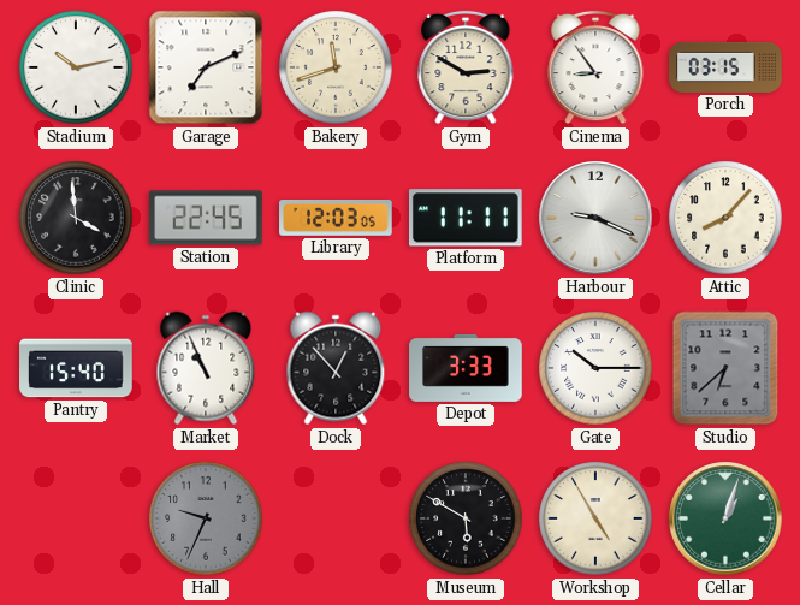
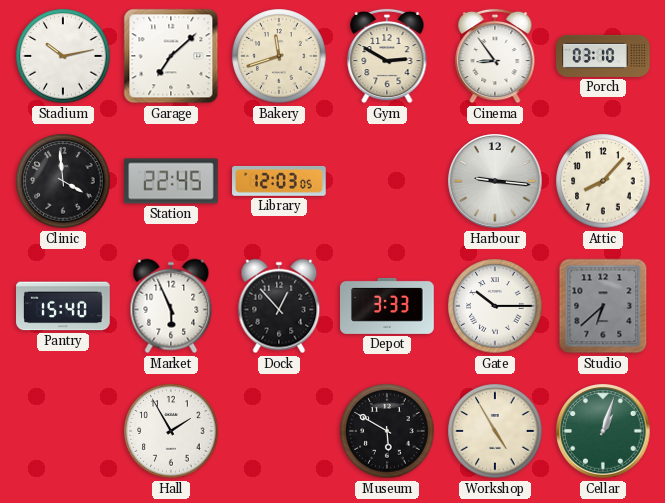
Garage: 7:11 -> 7:08
Porch: 03:15 -> 03:10
Platform: 11:11 -> none
Harbour: 9:19 -> 9:16
Market: 10:56 -> 5:56
Hall: 9:34 -> 1:55
Hall dial: grey -> white
